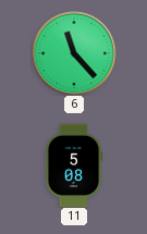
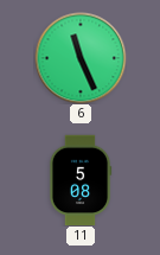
6: 11:23 -> 11:26
